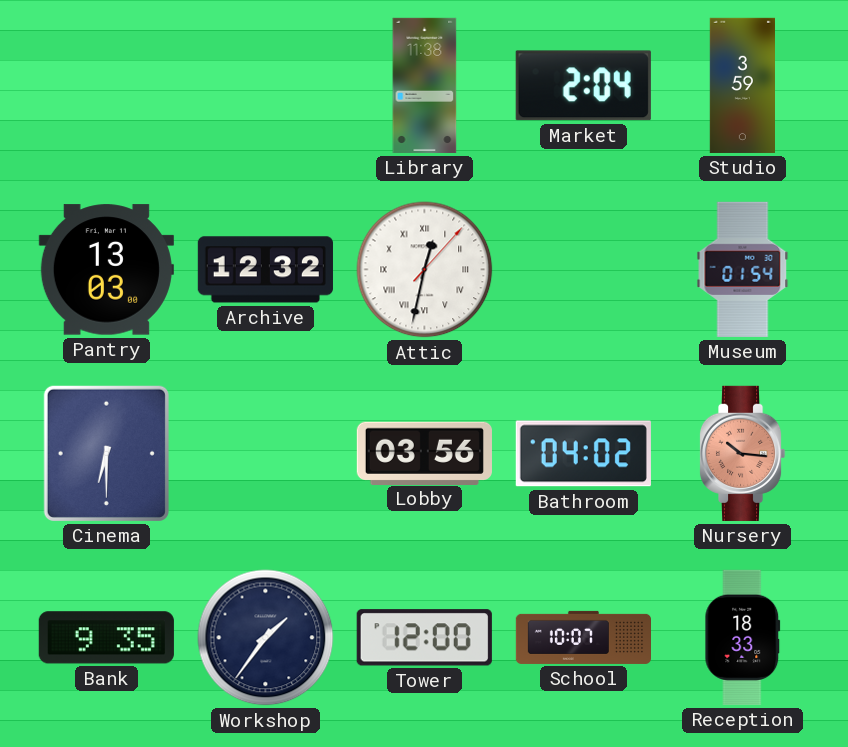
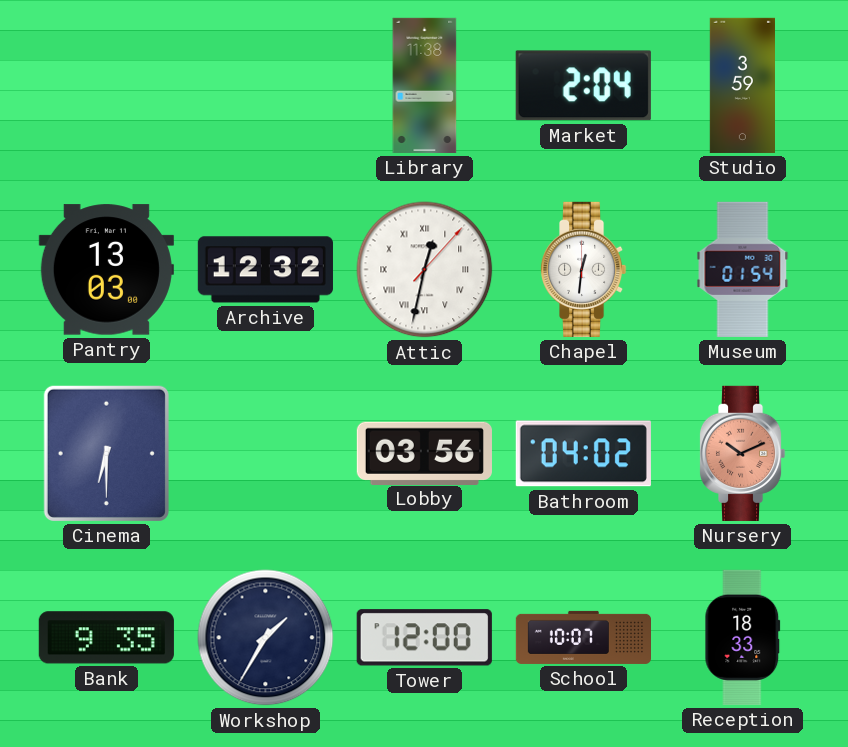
Chapel: none -> 12:31
Nursery: 10:16 -> 10:11
Workshop: 1:36 -> 1:35
